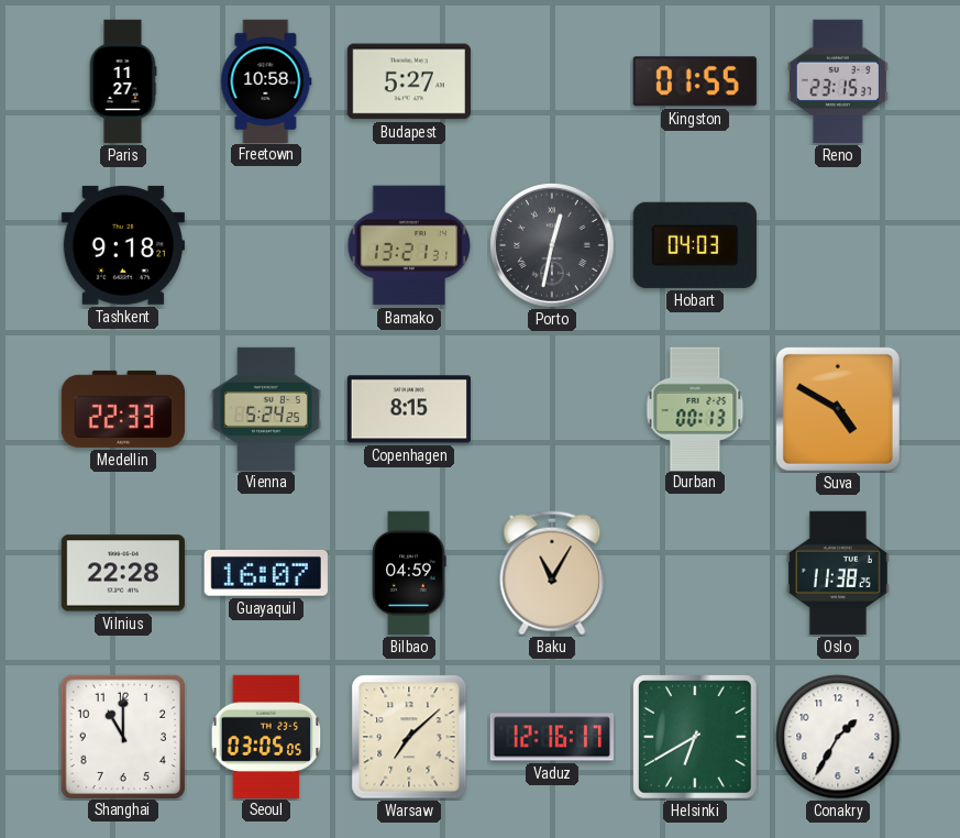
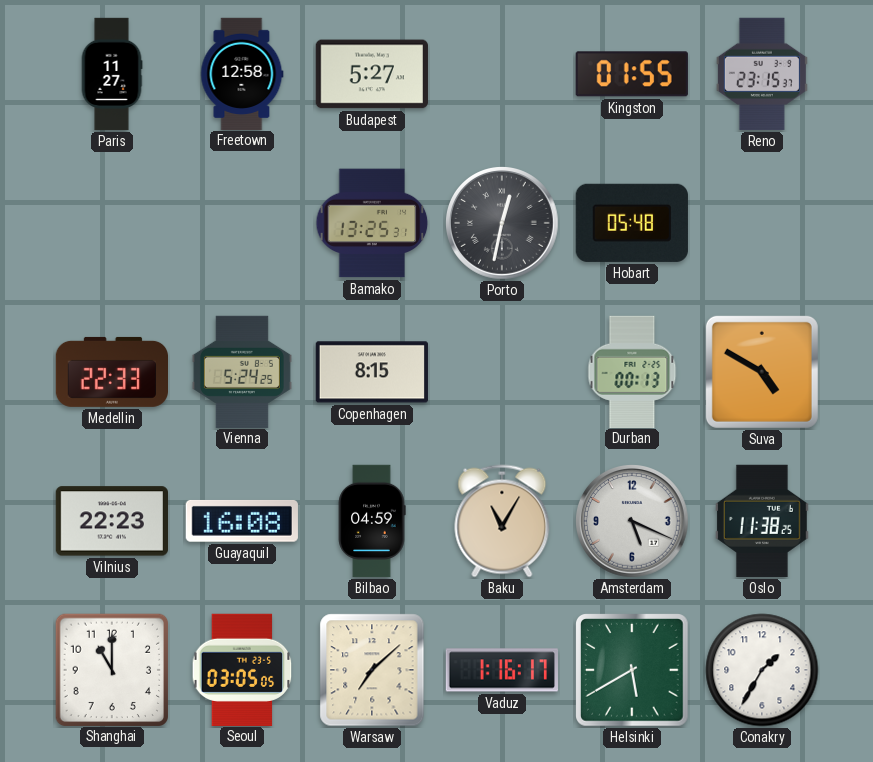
Freetown: 10:58 -> 12:58
Tashkent: 9:18 -> none
Bamako: 13:21 -> 13:25
Hobart: 04:03 -> 05:48
Vilnius: 22:28 -> 22:23
Guayaquil: 16:07 -> 16:08
Amsterdam: none -> 5:19
Vaduz: 12:16 -> 1:16
Helsinki: 6:40 -> 5:40
